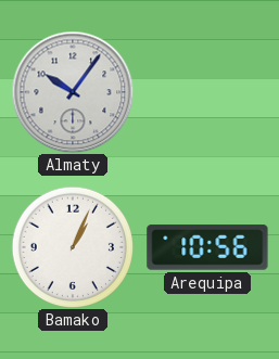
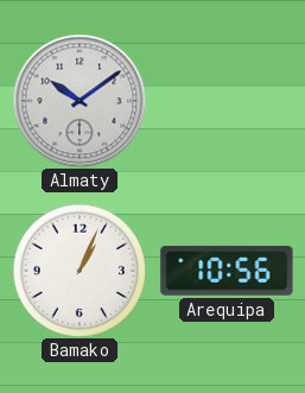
Almaty: 10:06 -> 10:09
